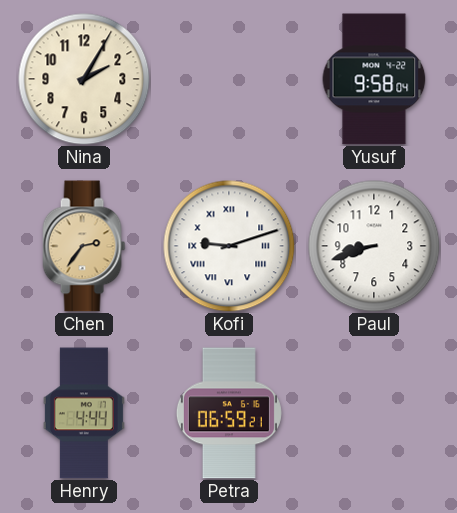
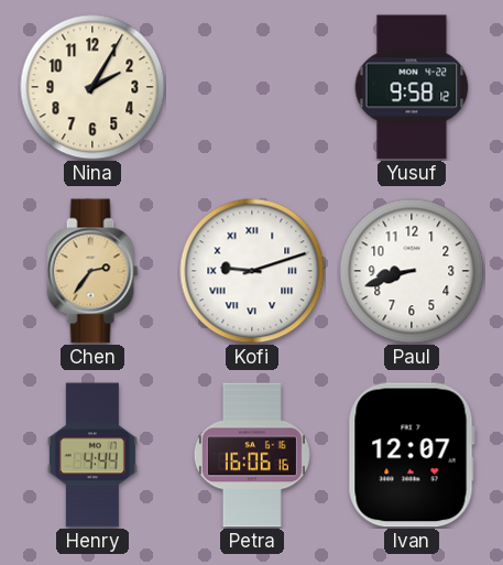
Yusuf: 9:58:04 -> 9:58:12
Petra: 06:59 -> 16:06
Ivan: none -> 12:07
